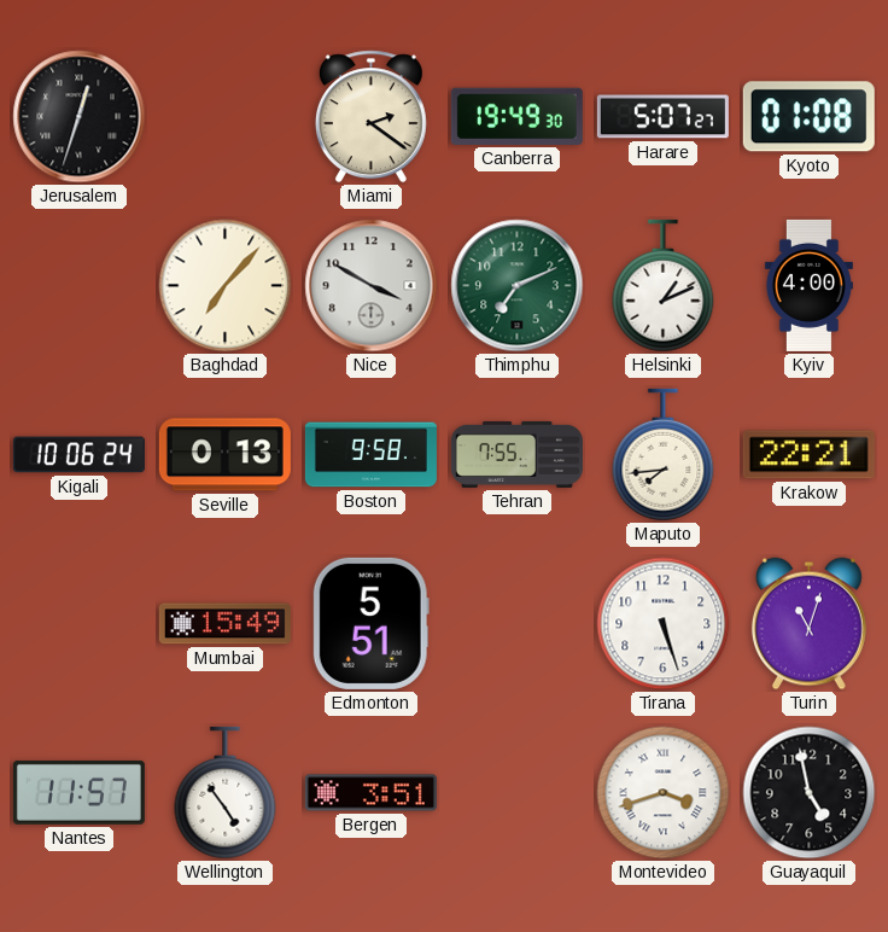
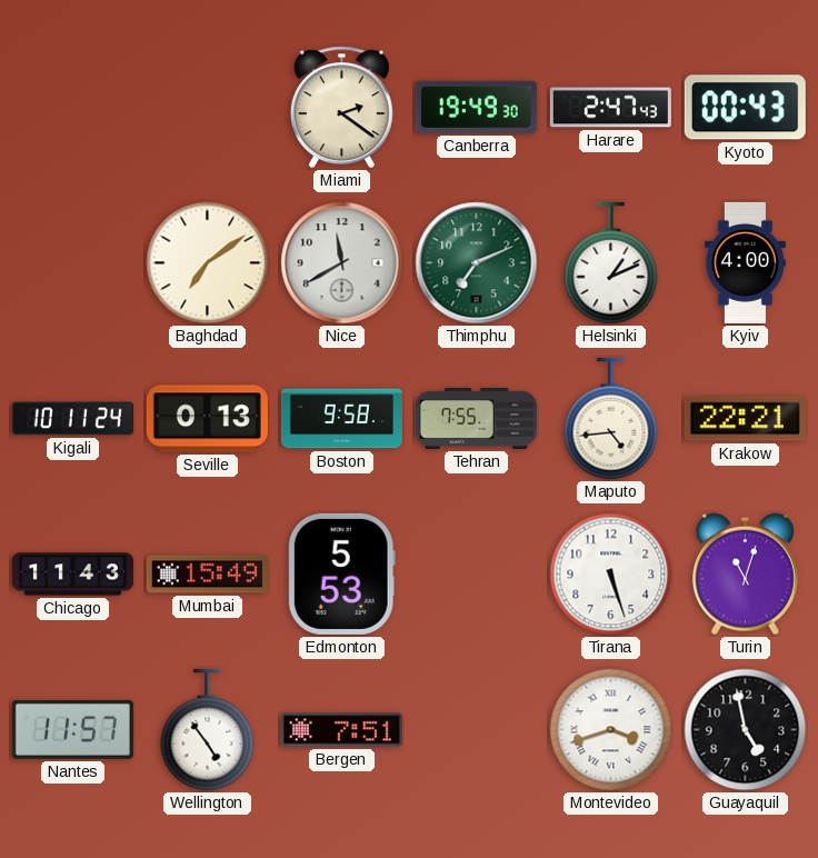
Jerusalem: 12:33 -> none
Harare: 5:07 -> 2:47
Kyoto: 01:08 -> 00:43
Baghdad: 7:07 -> 7:09
Nice: 3:50 -> 11:40
Kigali: 10:06 -> 10:11
Maputo: 7:44 -> 4:44
Chicago: none -> 11:43
Edmonton: 5:51 -> 5:53
Bergen: 3:51 -> 7:51
